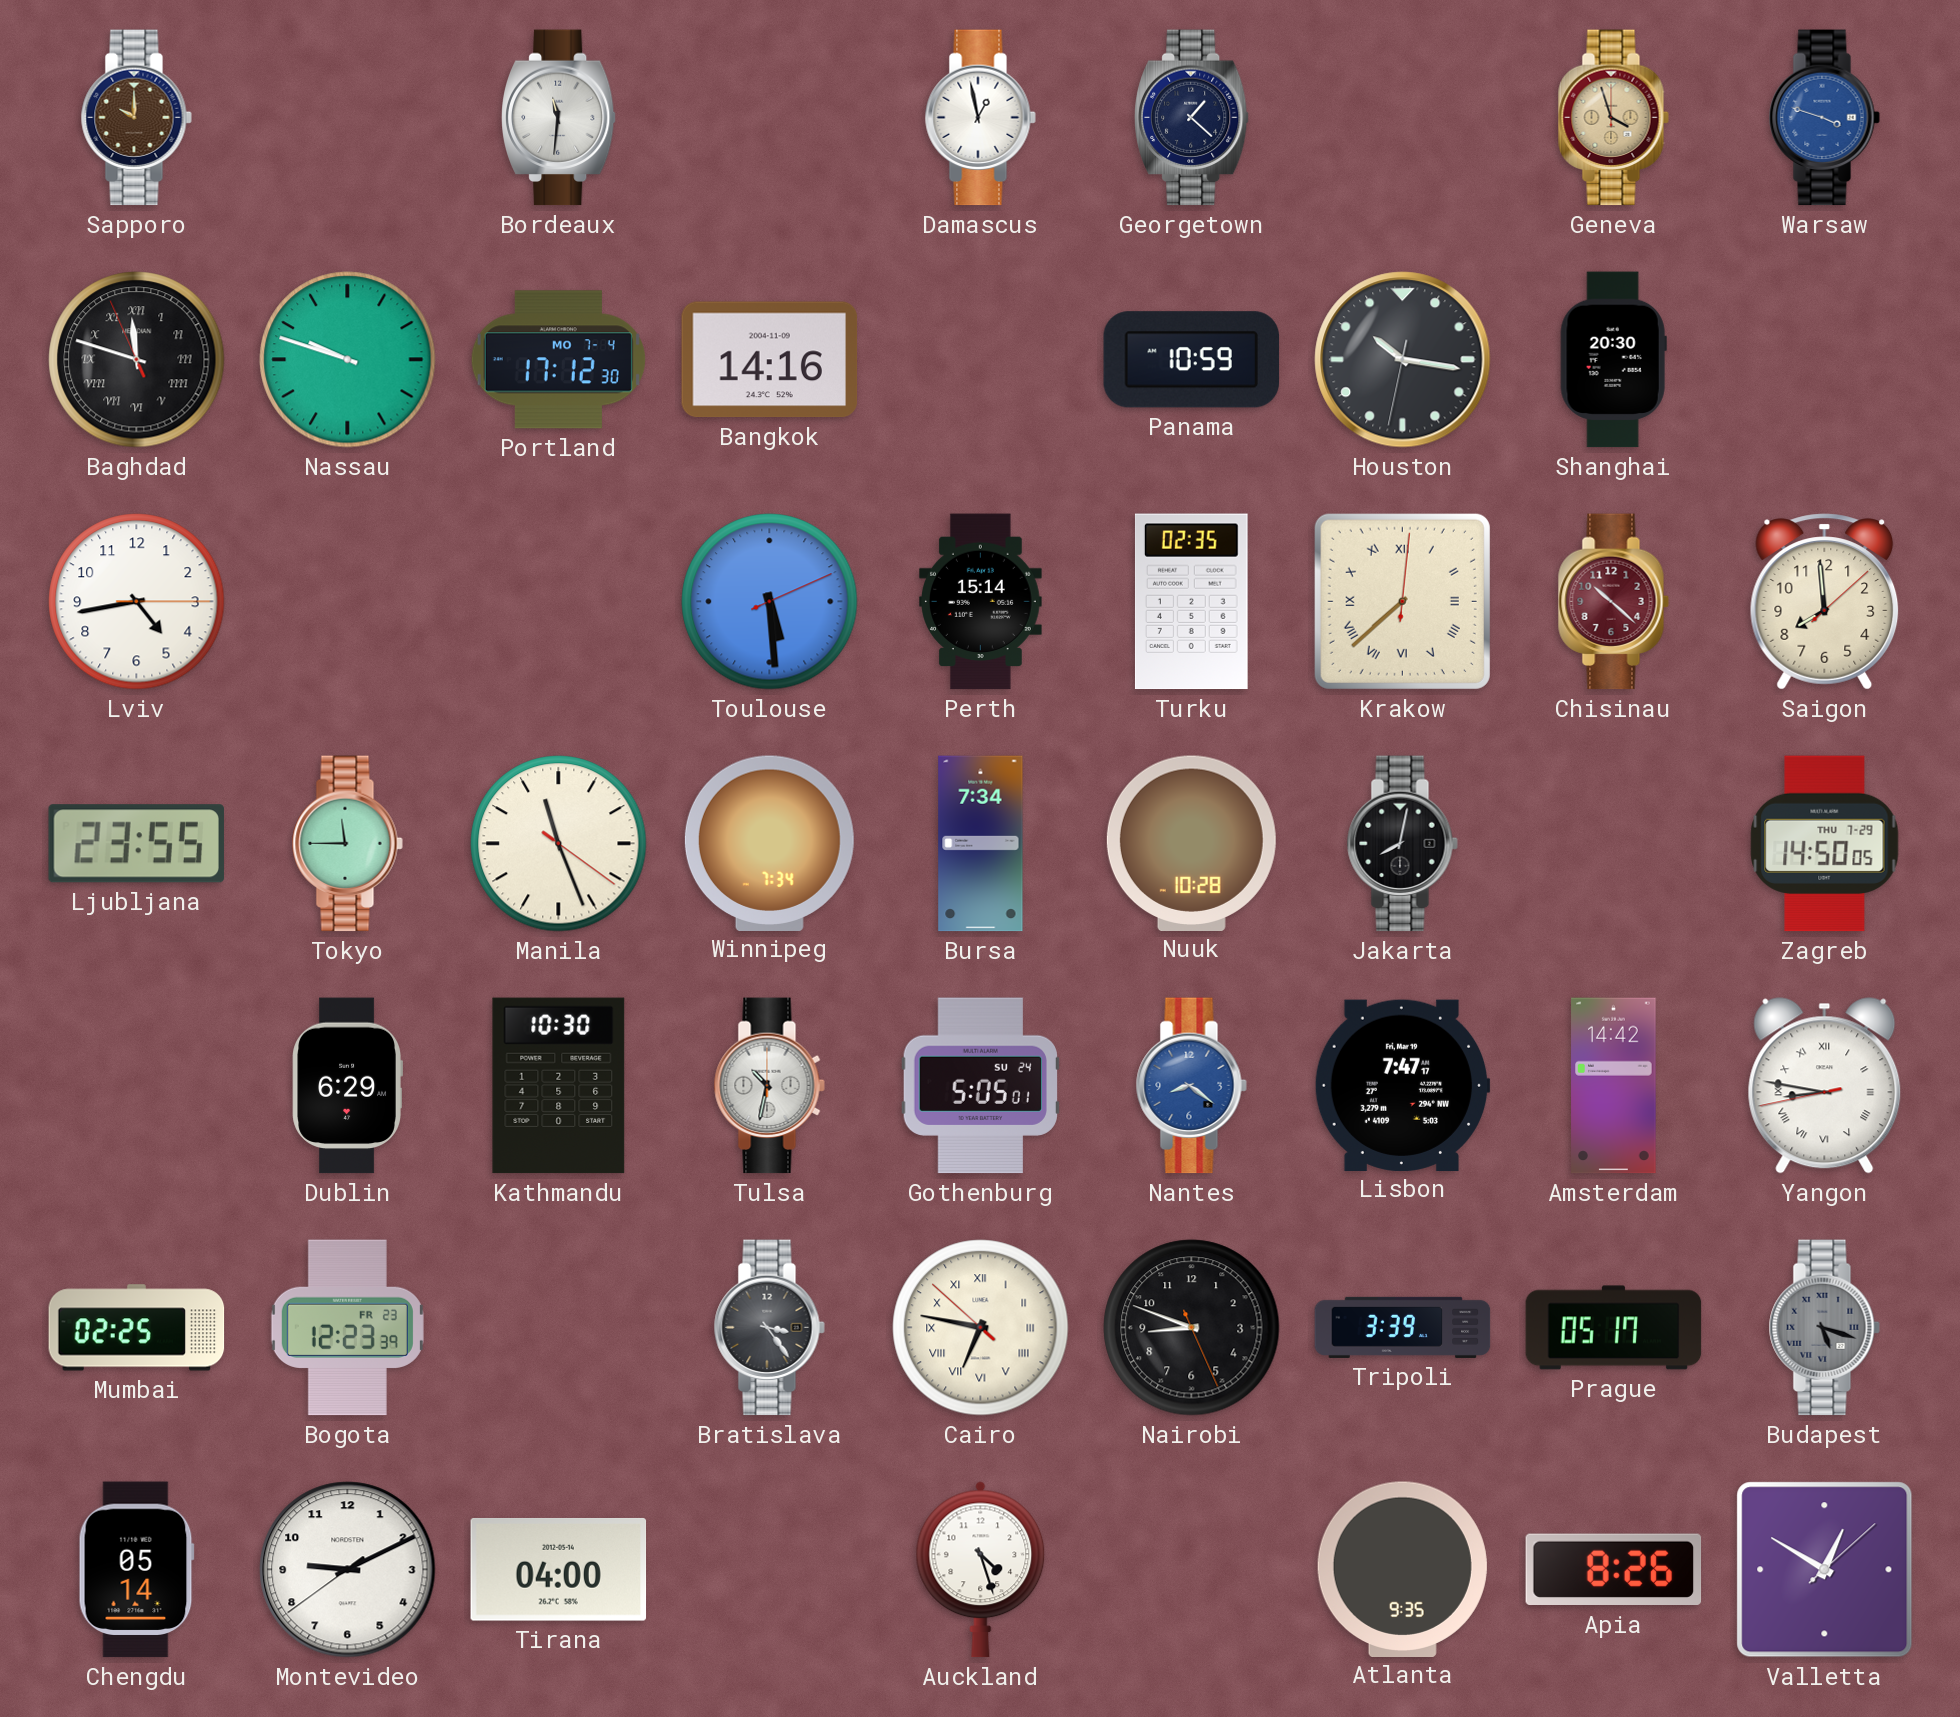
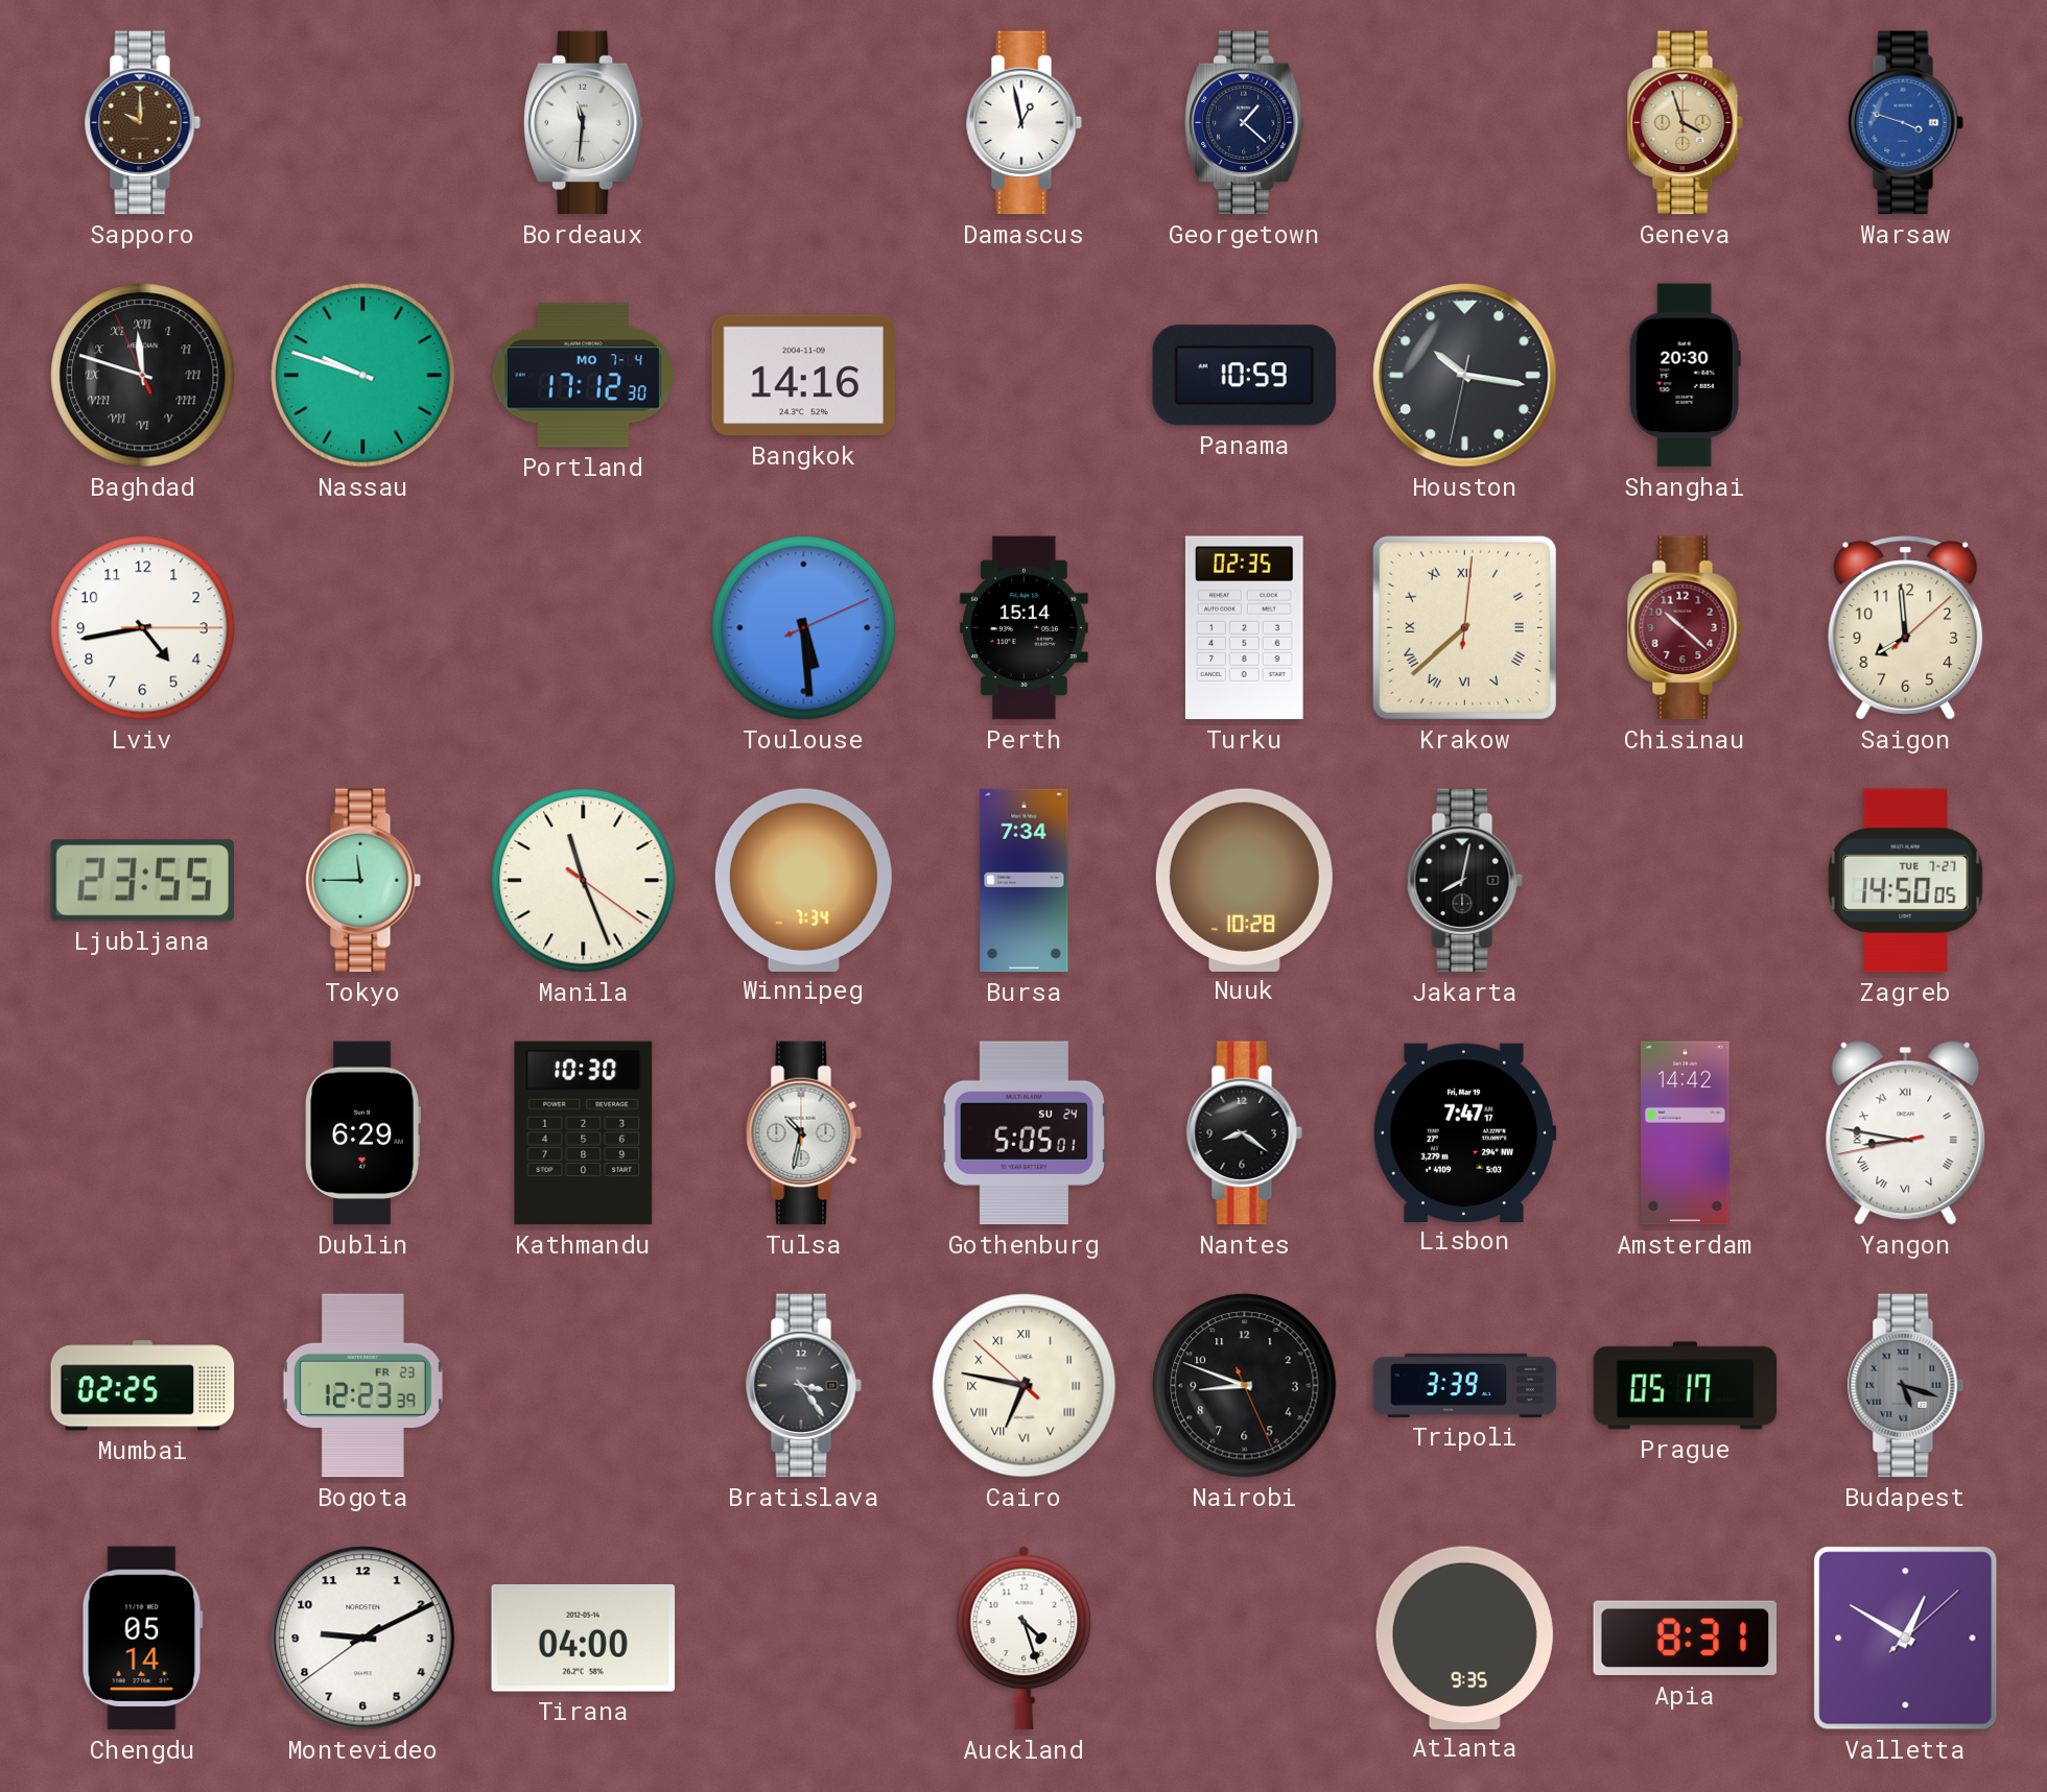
Zagreb date: THU 7-29 -> TUE 7-27
Nantes dial: blue -> black
Apia: 8:26 -> 8:31
